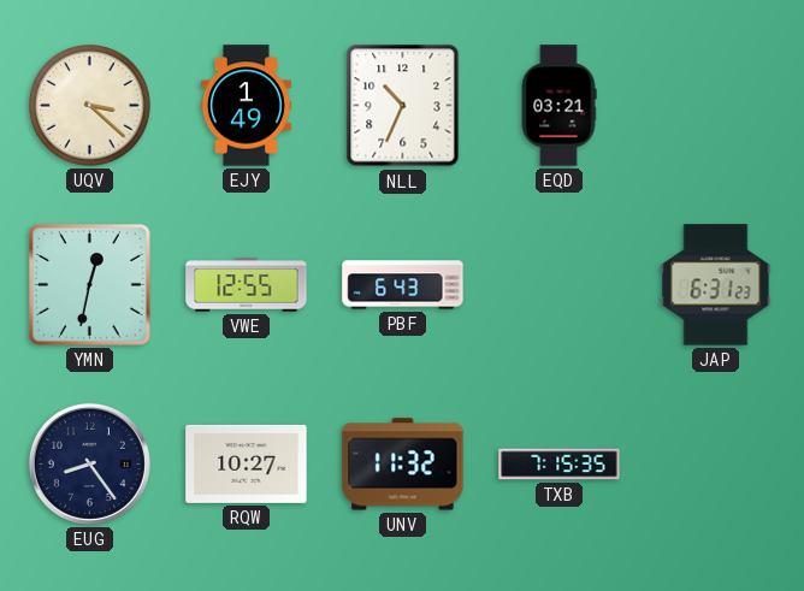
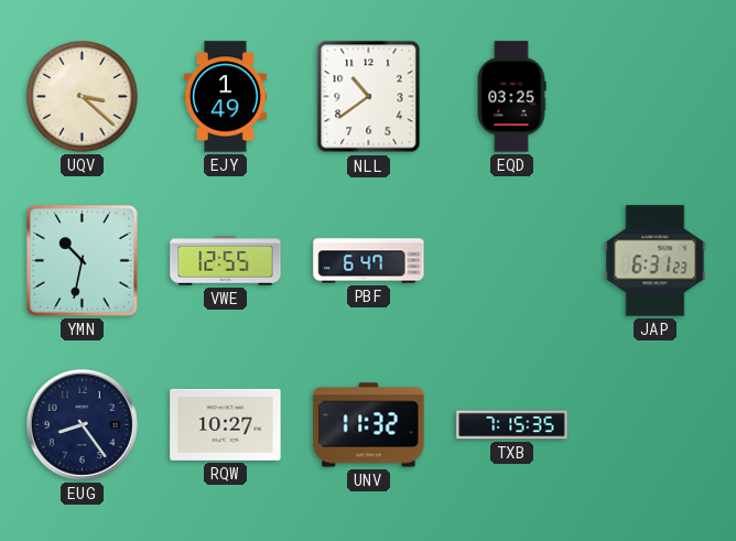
NLL: 10:34 -> 10:39
EQD: 03:21 -> 03:25
YMN: 12:32 -> 10:32
PBF: 6:43 -> 6:47
